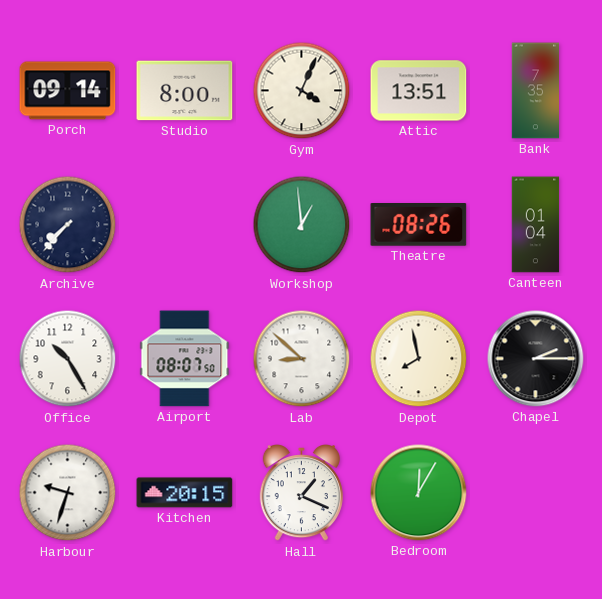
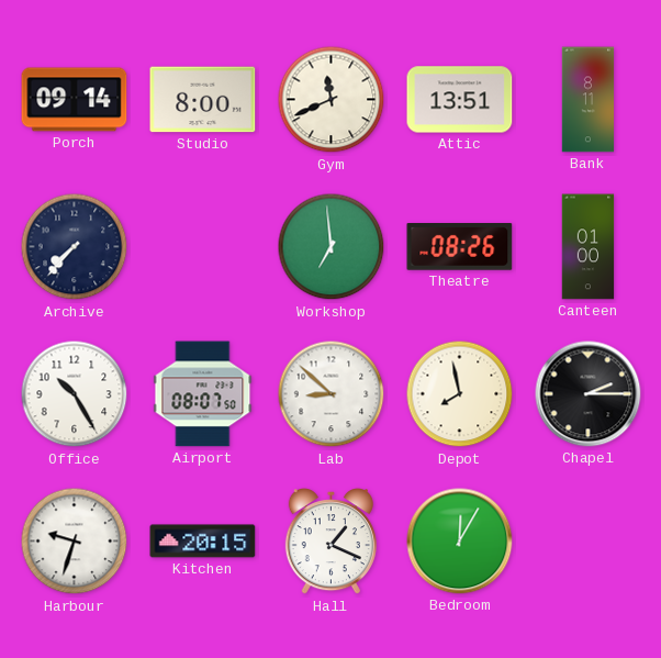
Gym: 4:04 -> 11:41
Bank: 7:35 -> 8:11
Workshop: 12:59 -> 6:59
Canteen: 01:04 -> 01:00
